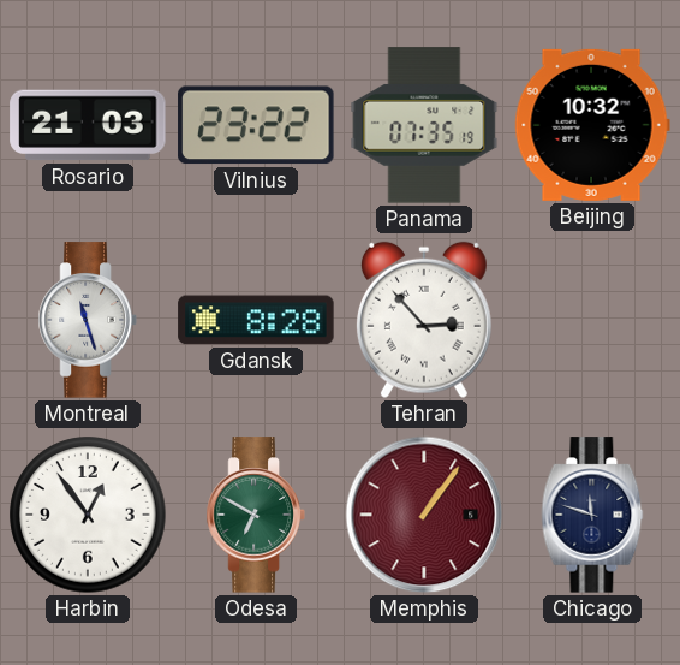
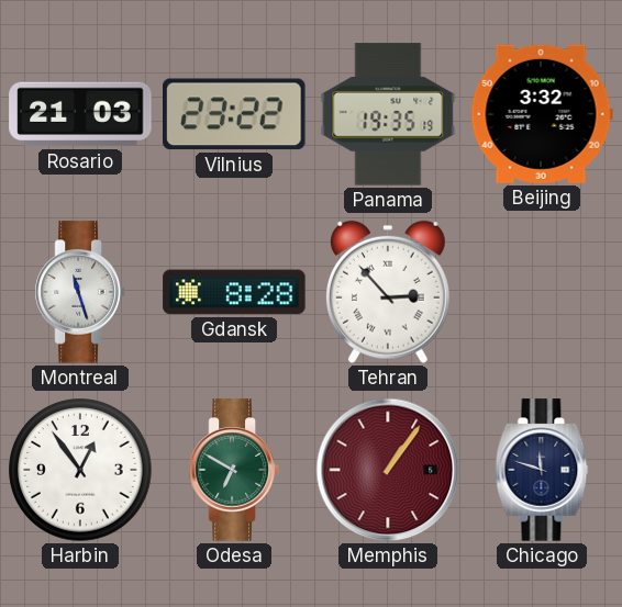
Panama: 07:35 -> 19:35
Beijing: 10:32 -> 3:32
